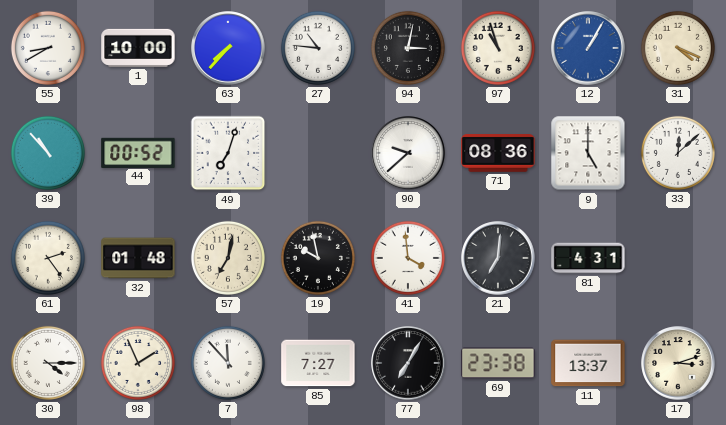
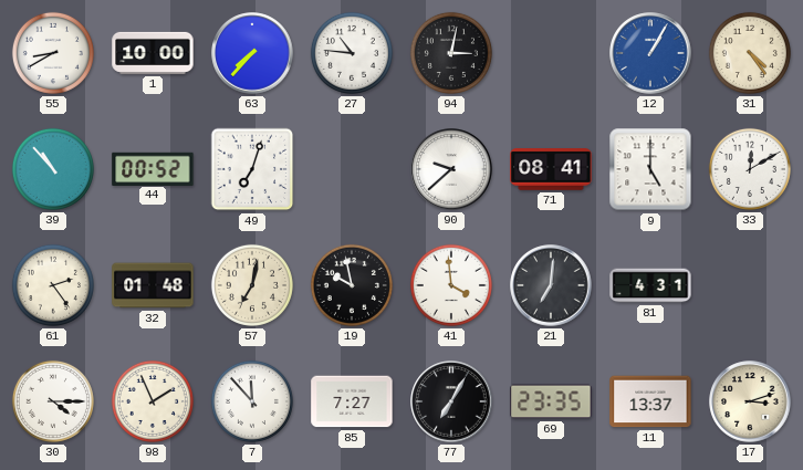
97: 10:57 -> none
31: 4:19 -> 4:24
71: 08:36 -> 08:41
33: 12:08 -> 12:10
69: 23:38 -> 23:35
